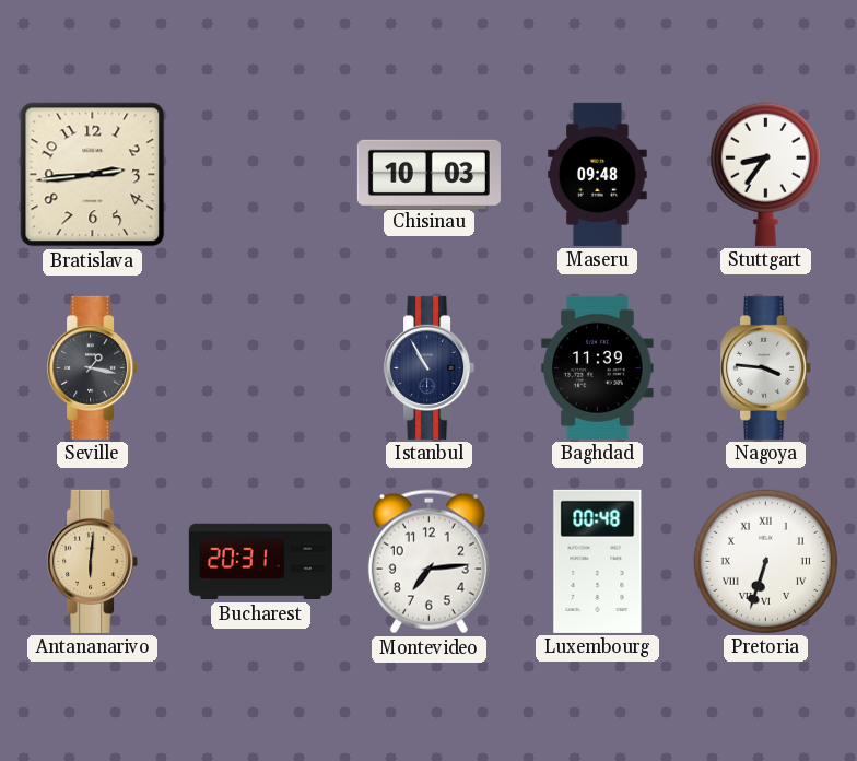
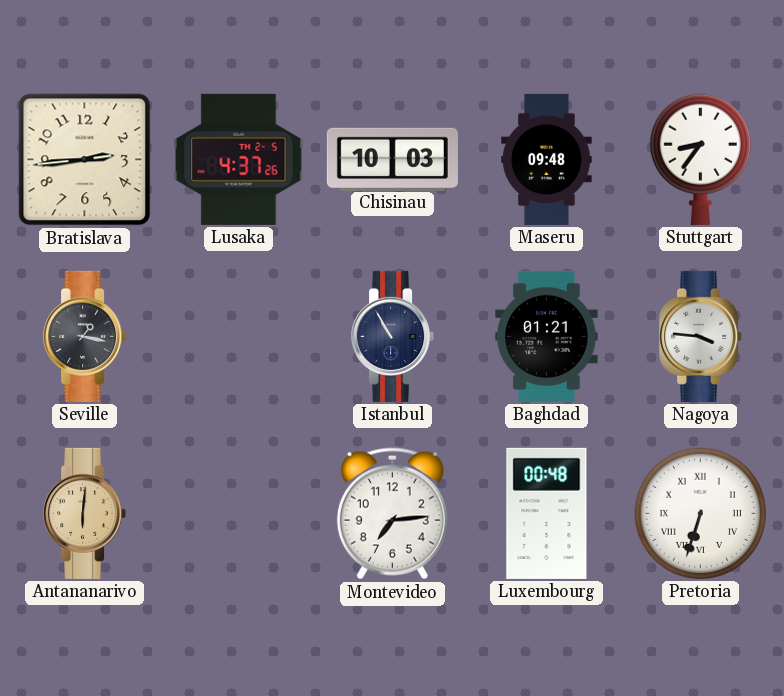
Lusaka: none -> 4:37
Baghdad: 11:39 -> 01:21
Bucharest: 20:31 -> none
